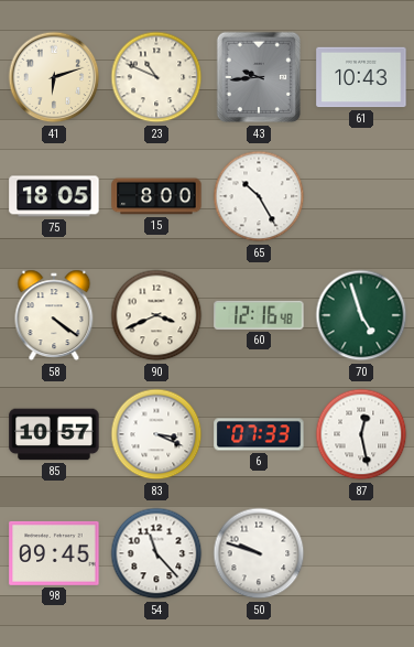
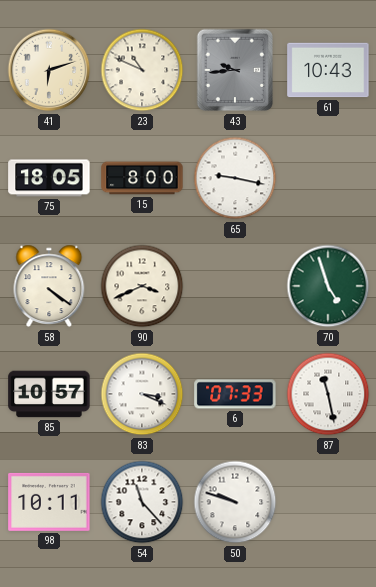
65: 10:25 -> 9:17
60: 12:16 -> none
87: 12:28 -> 11:28
98: 09:45 -> 10:11
